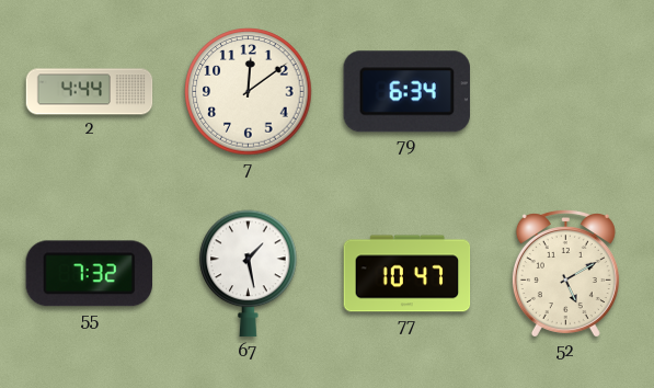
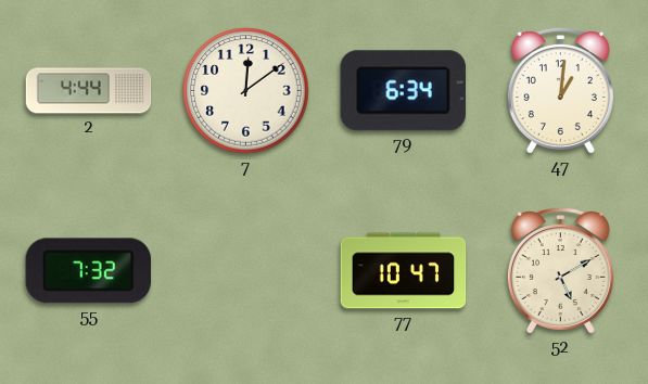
47: none -> 1:01
67: 1:28 -> none
